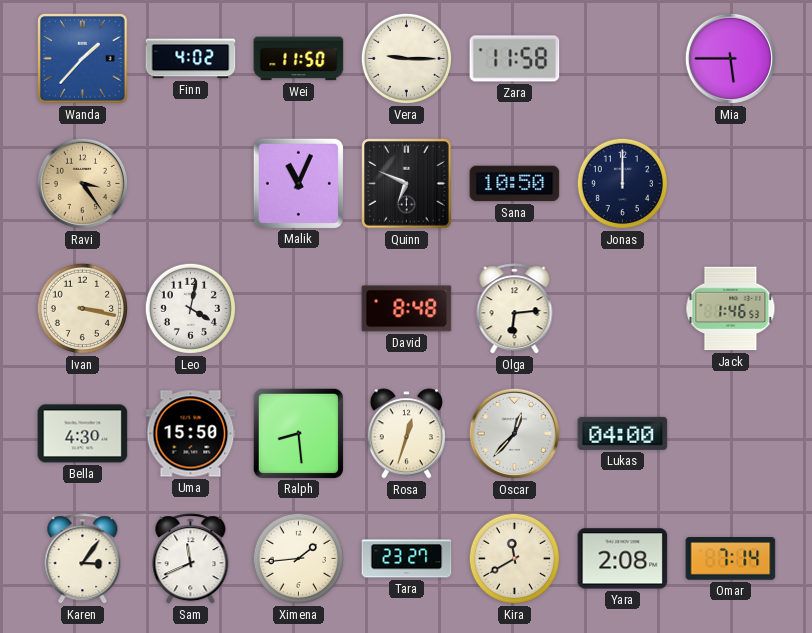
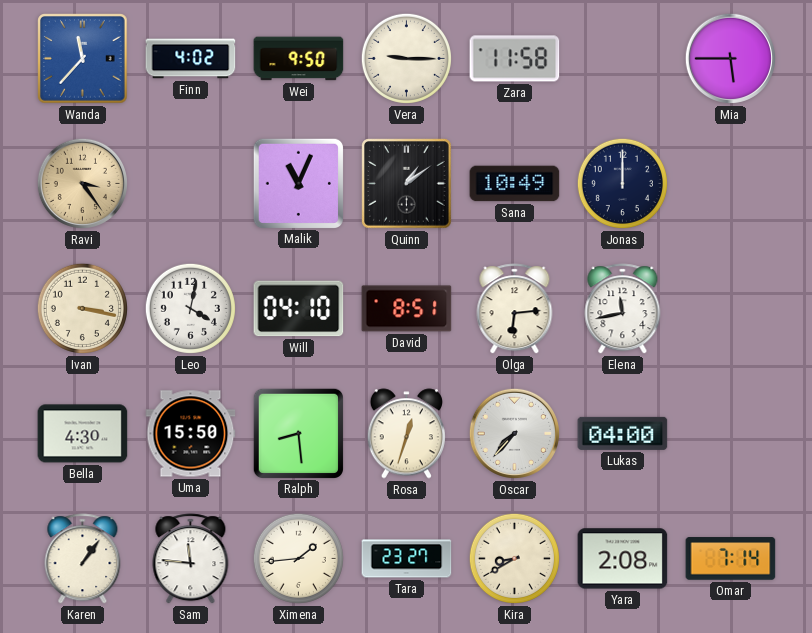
Wanda: 1:37 -> 11:37
Wei: 11:50 -> 9:50
Quinn: 6:49 -> 1:09
Sana: 10:50 -> 10:49
Will: none -> 04:10
David: 8:48 -> 8:51
Elena: none -> 11:43
Jack: 1:46 -> none
Oscar: 12:37 -> 7:37
Karen: 3:06 -> 1:06
Sam: 11:41 -> 11:46
Kira: 11:40 -> 8:40
